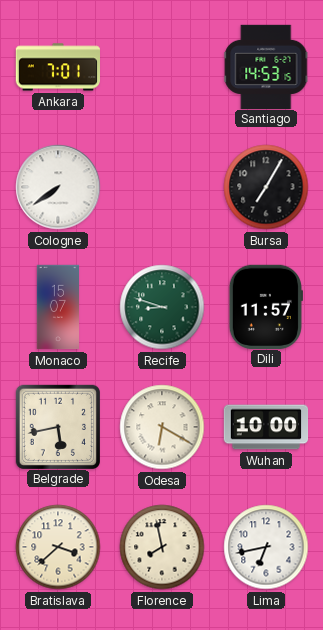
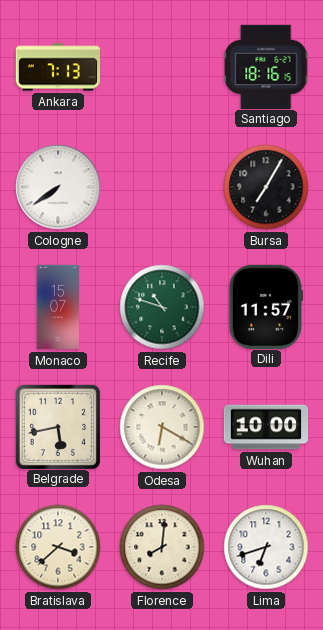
Ankara: 7:01 -> 7:13
Santiago: 14:53 -> 18:16
Recife: 8:48 -> 10:48
Florence: 7:58 -> 8:01
Lima: 6:43 -> 6:42
